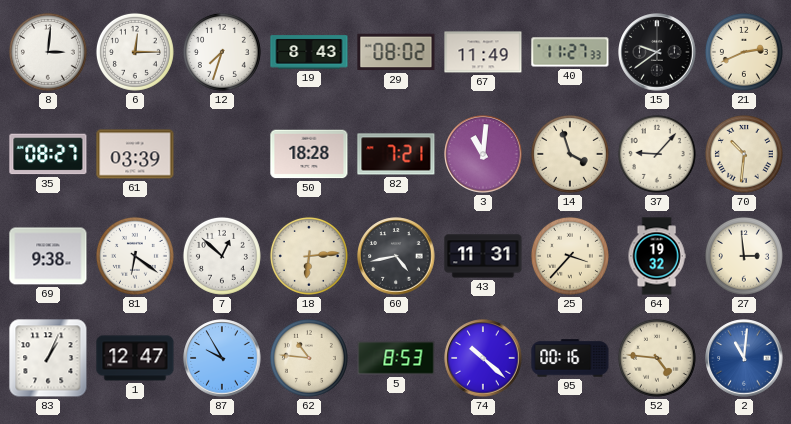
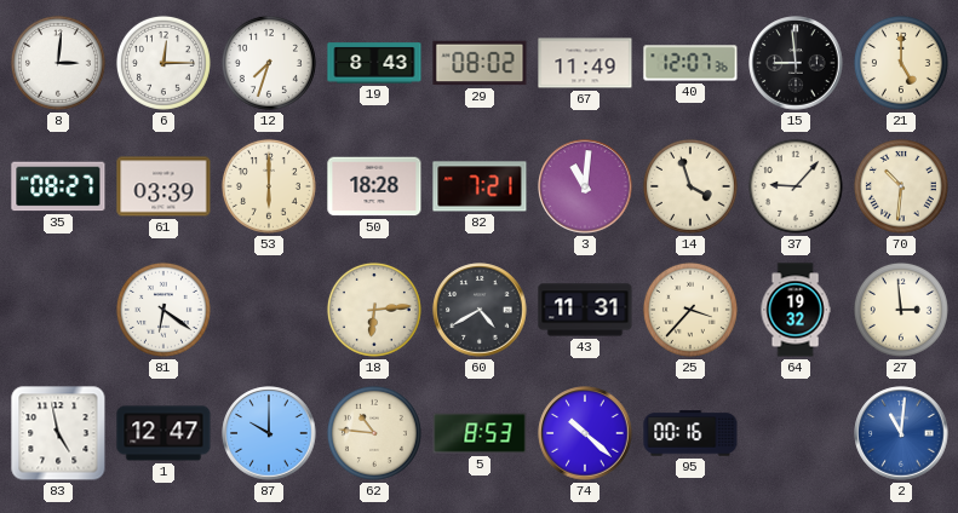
40: 11:27 -> 12:07
15: 9:39 -> 8:59
21: 2:41 -> 5:00
53: none -> 6:00
69: 9:38 -> none
7: 12:52 -> none
60: 4:43 -> 4:40
83: 1:04 -> 4:58
87: 9:55 -> 10:00
52: 4:46 -> none
